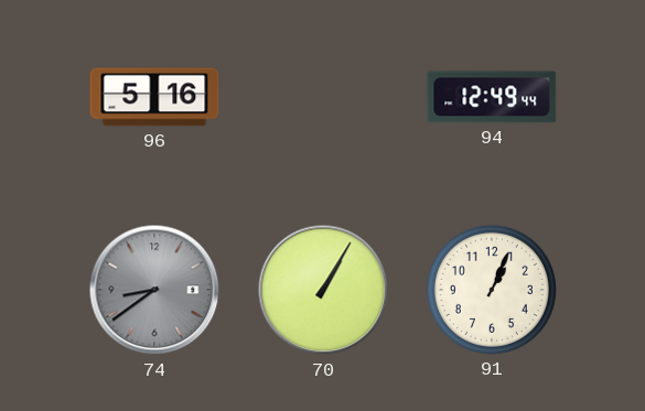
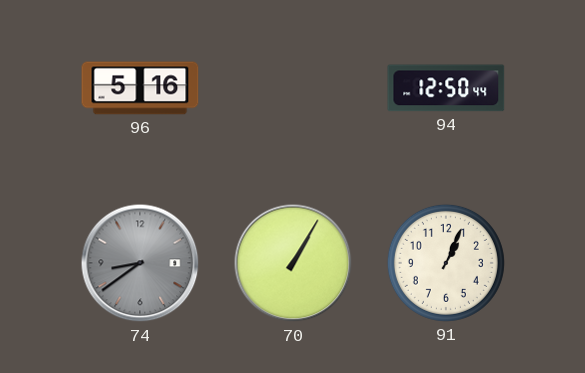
94: 12:49 -> 12:50
